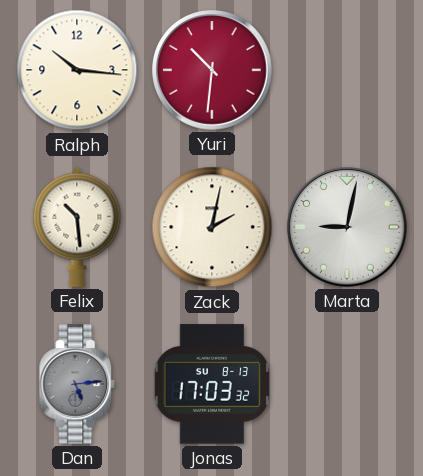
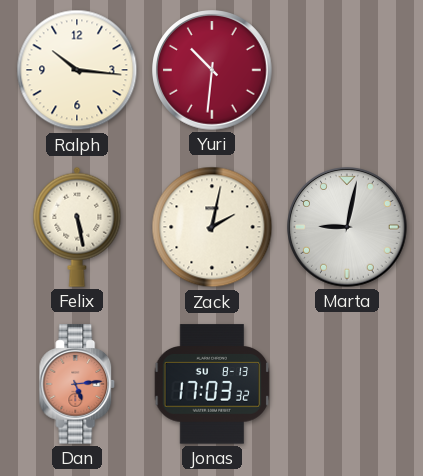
Felix: 10:29 -> 5:28
Dan dial: grey -> salmon
